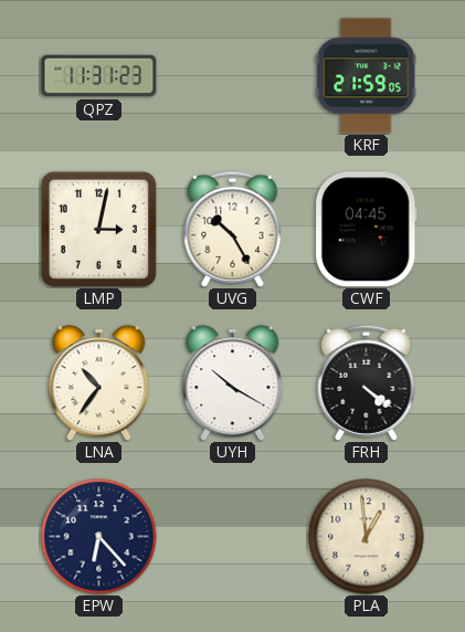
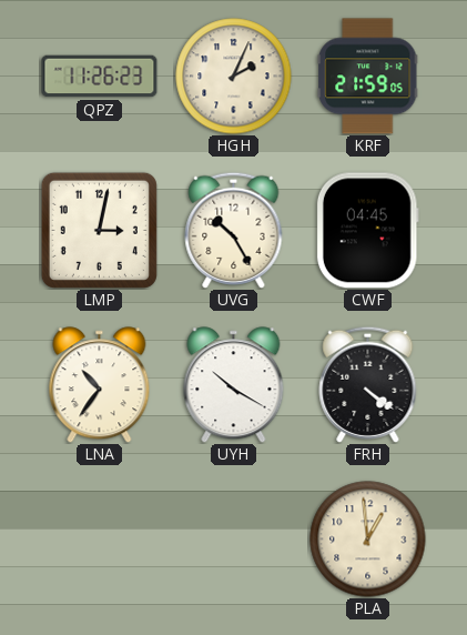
QPZ: 11:31 -> 11:26
HGH: none -> 2:04
EPW: 6:23 -> none
